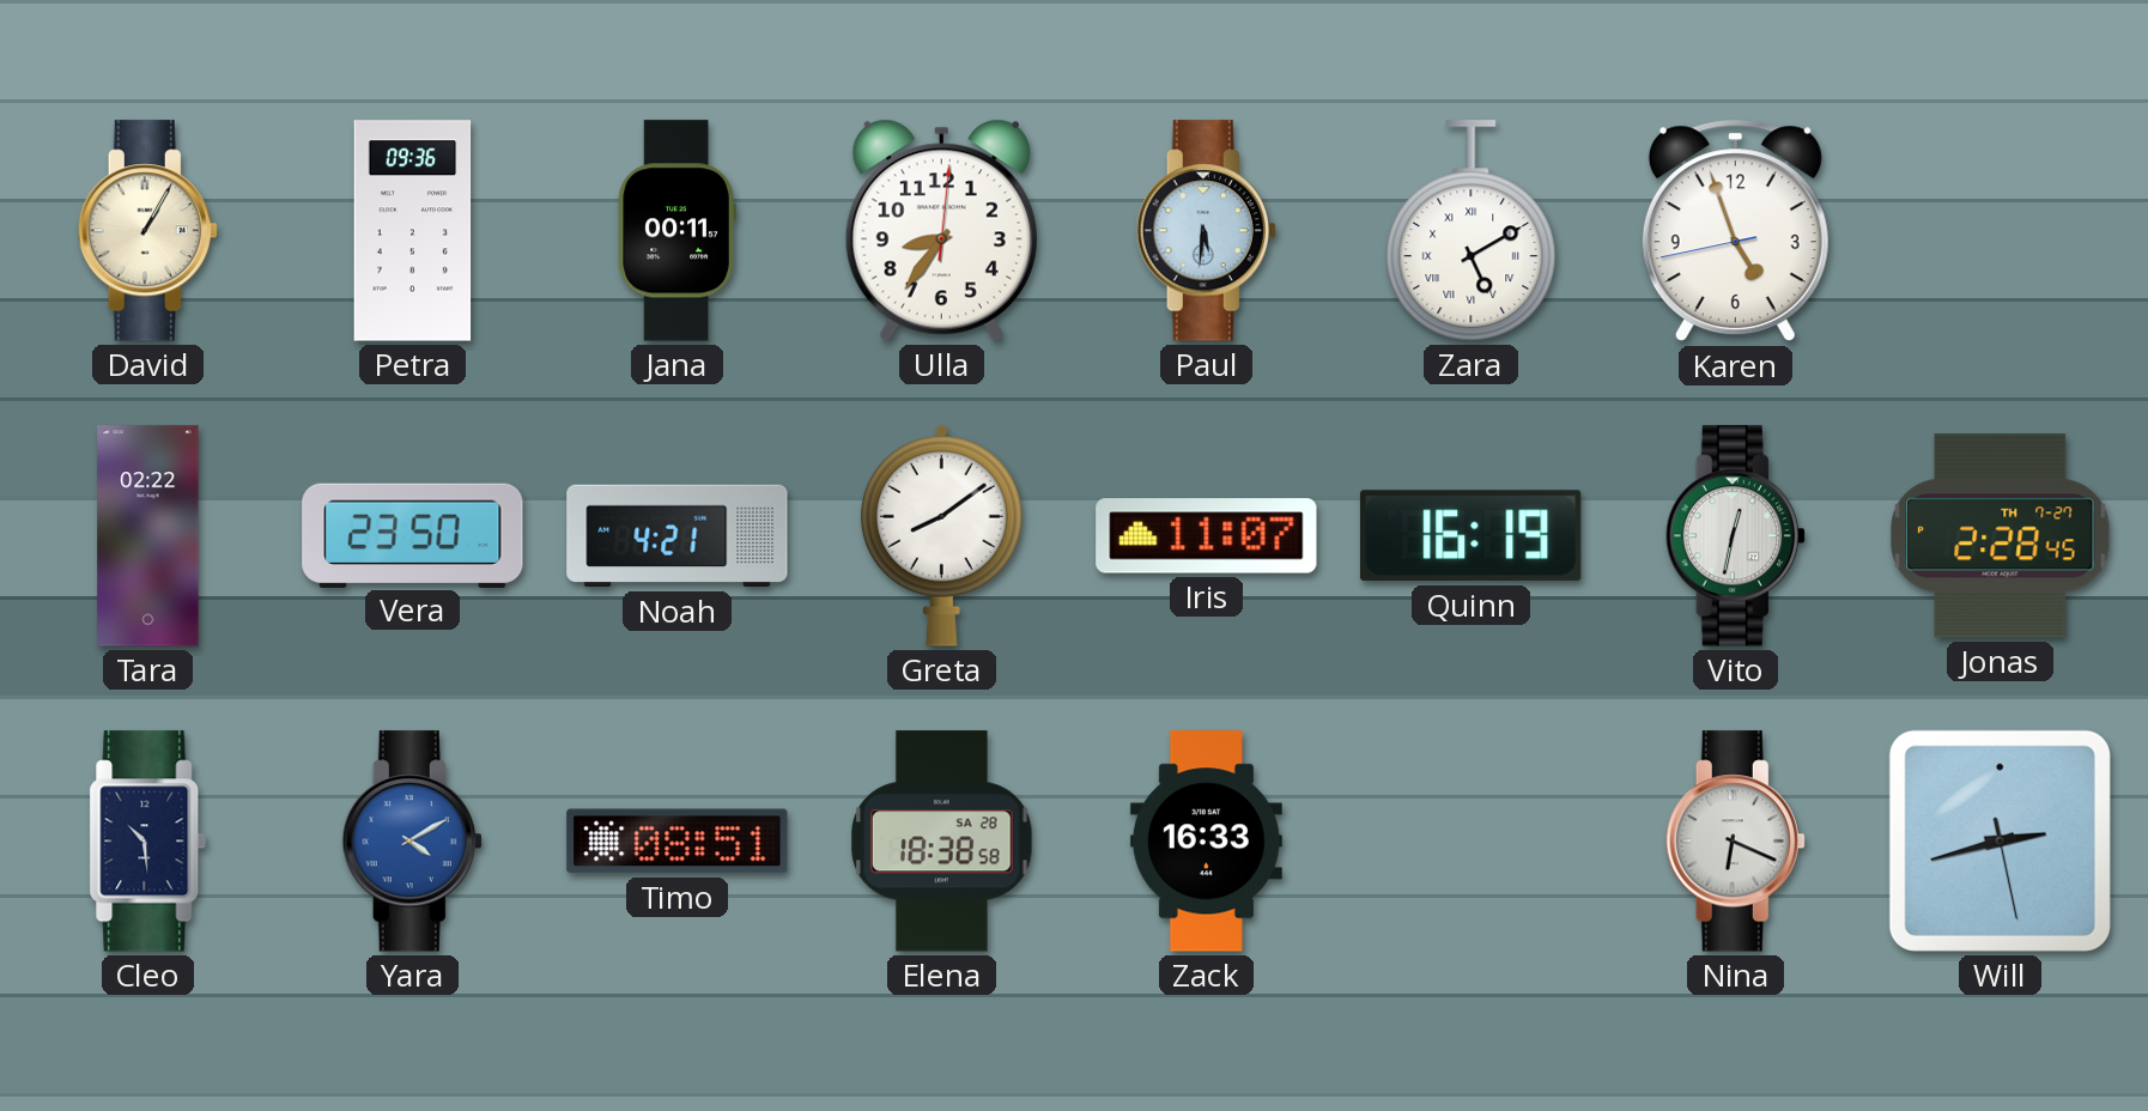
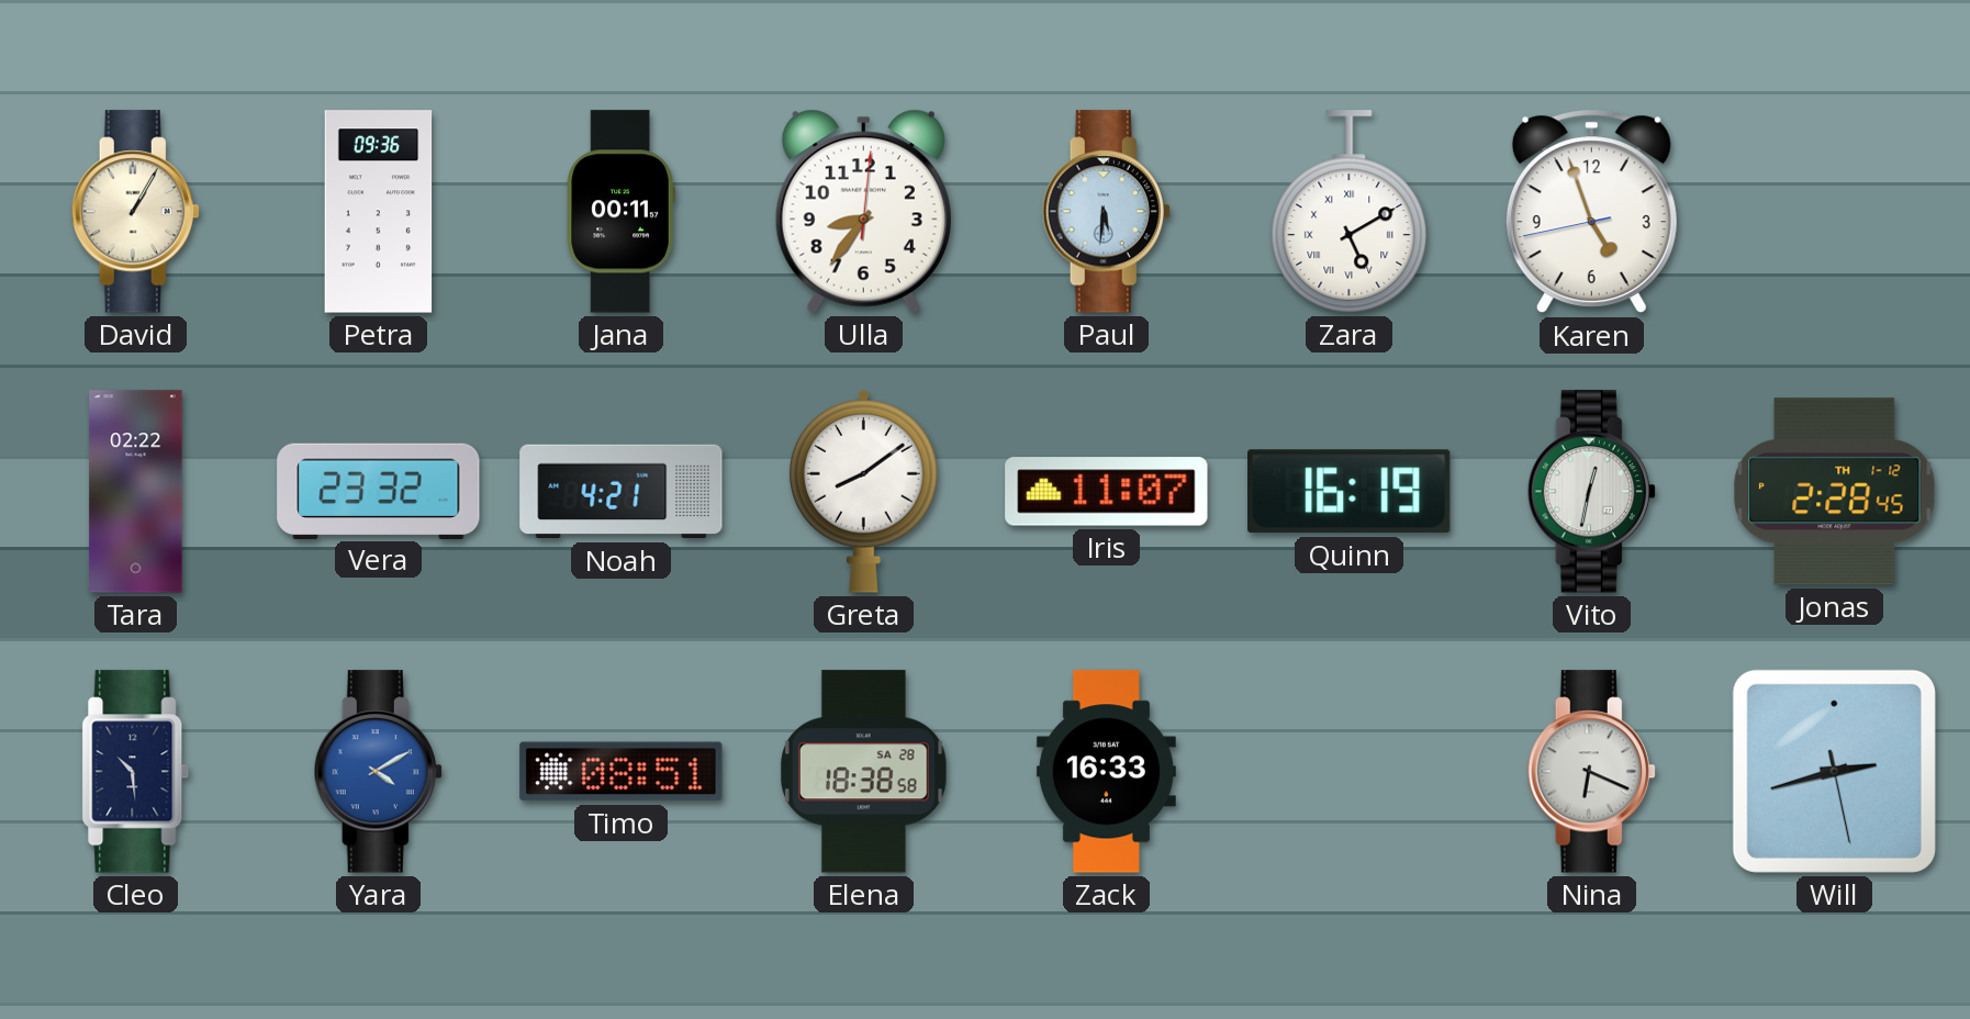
Vera: 23:50 -> 23:32
Jonas date: TH 7-27 -> TH 1-12
